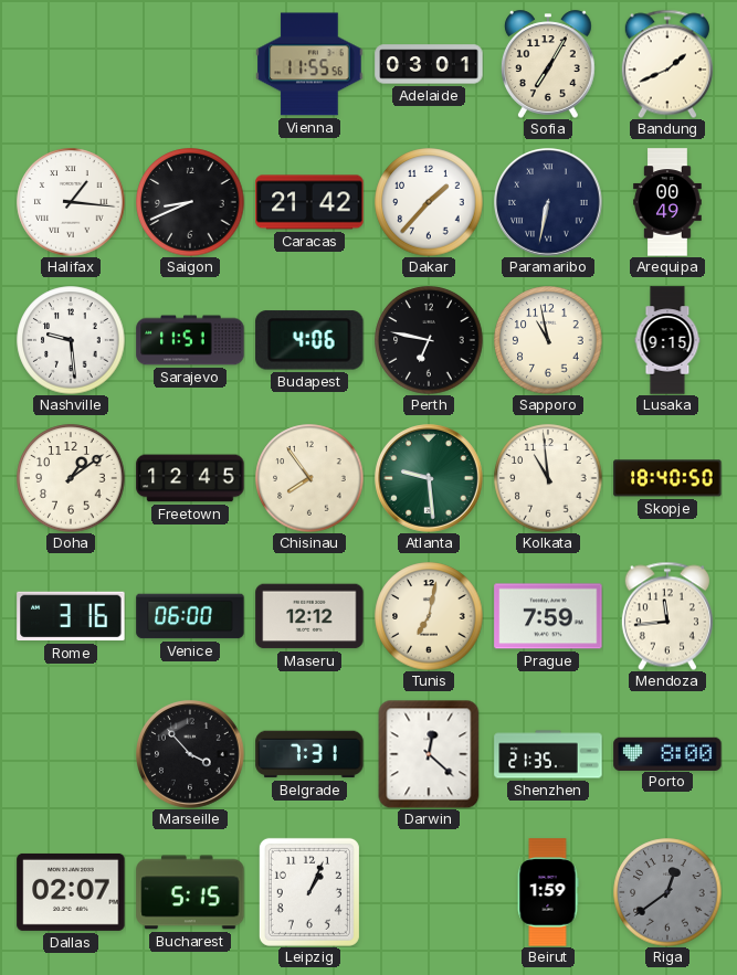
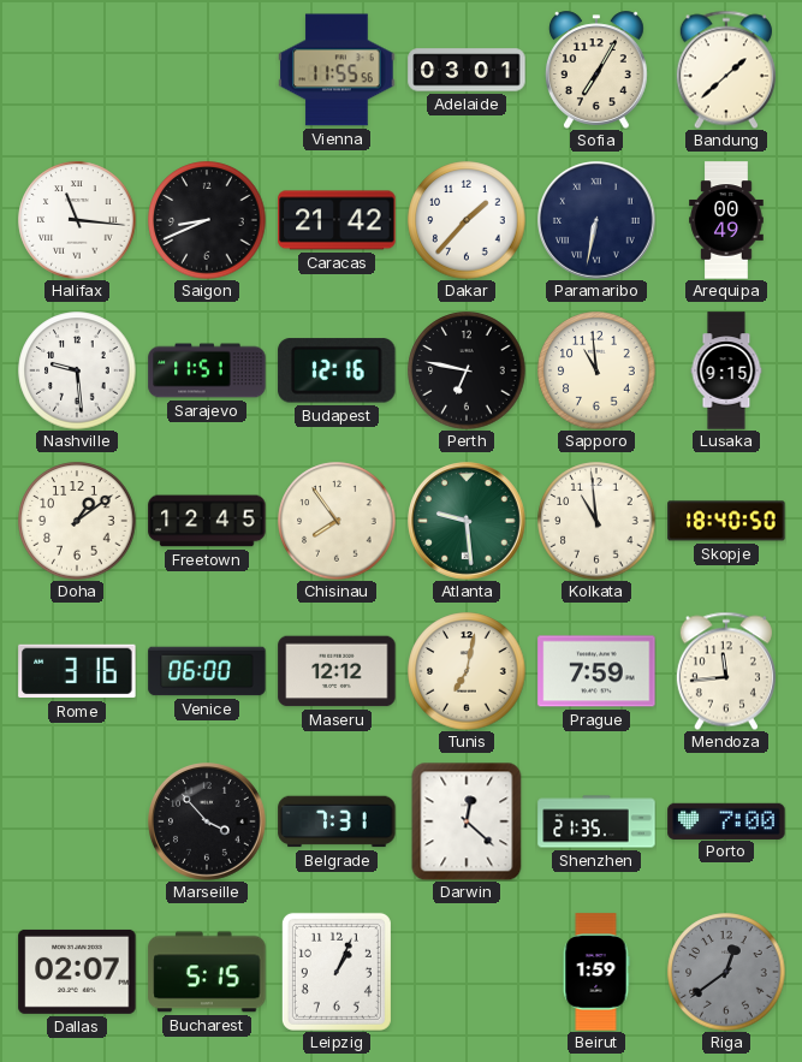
Bandung: 1:41 -> 1:38
Halifax: 1:16 -> 11:16
Budapest: 4:06 -> 12:16
Sapporo: 10:58 -> 10:59
Porto: 8:00 -> 7:00
